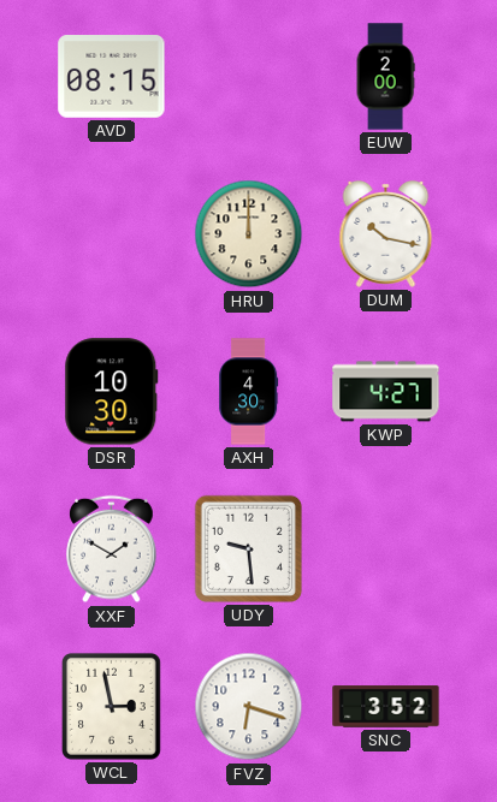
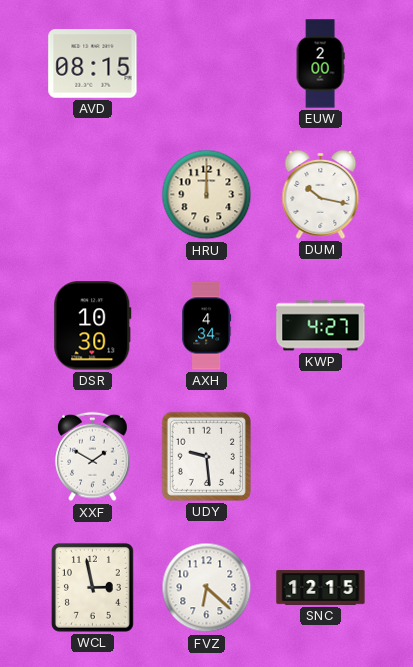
AXH: 4:30 -> 4:34
FVZ: 6:18 -> 6:22
SNC: 3:52 -> 12:15
